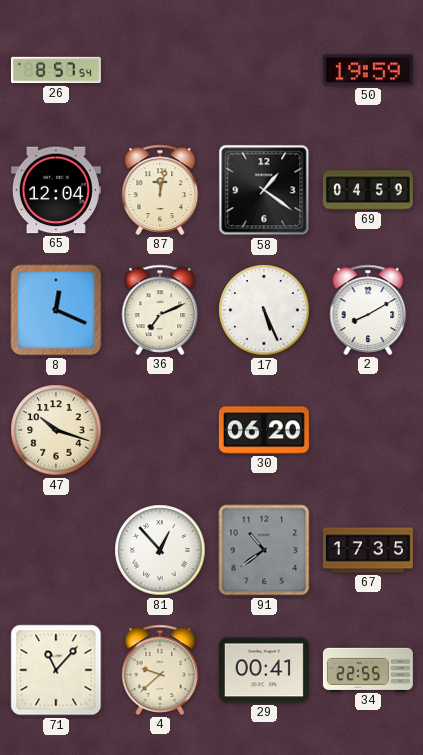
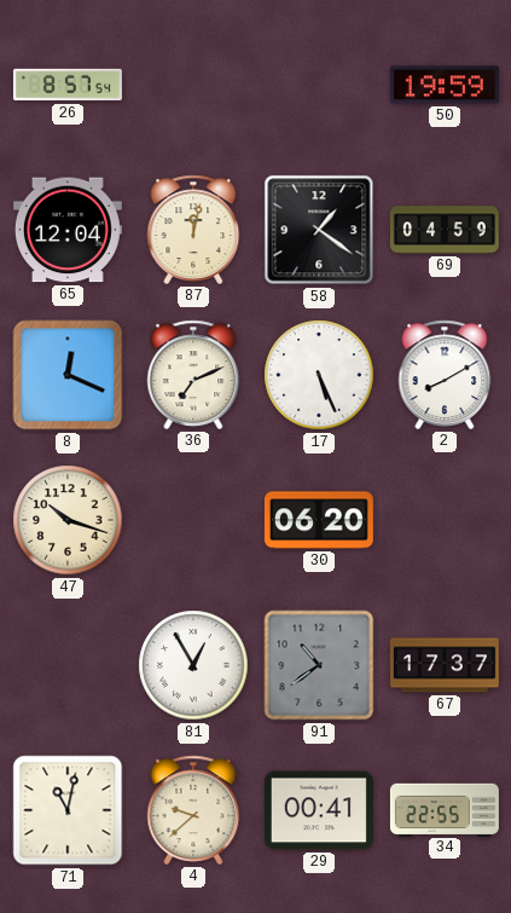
81: 12:53 -> 12:55
67: 17:35 -> 17:37
71: 11:07 -> 11:02
